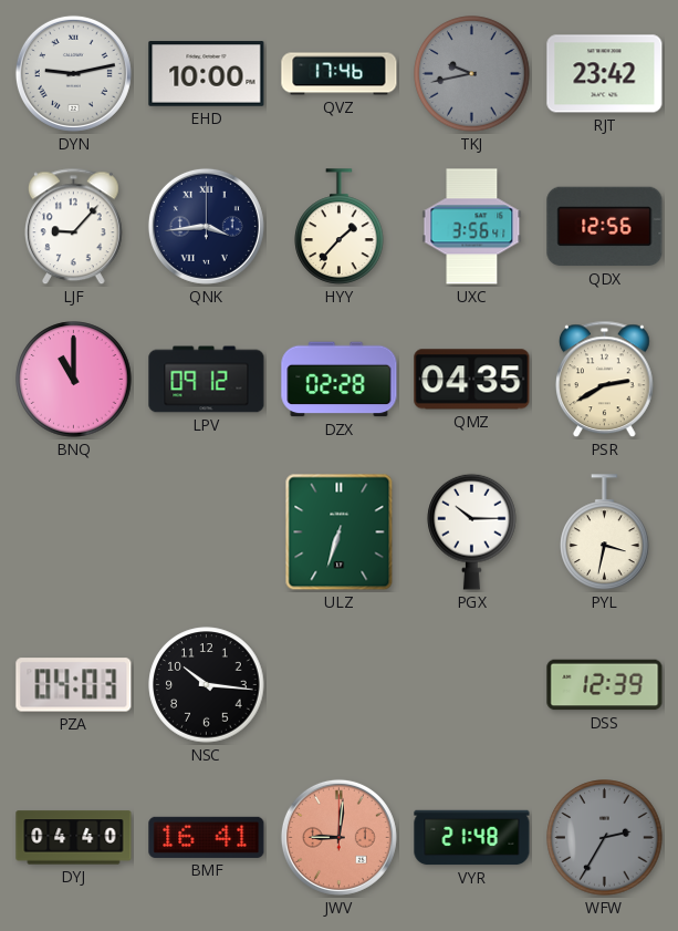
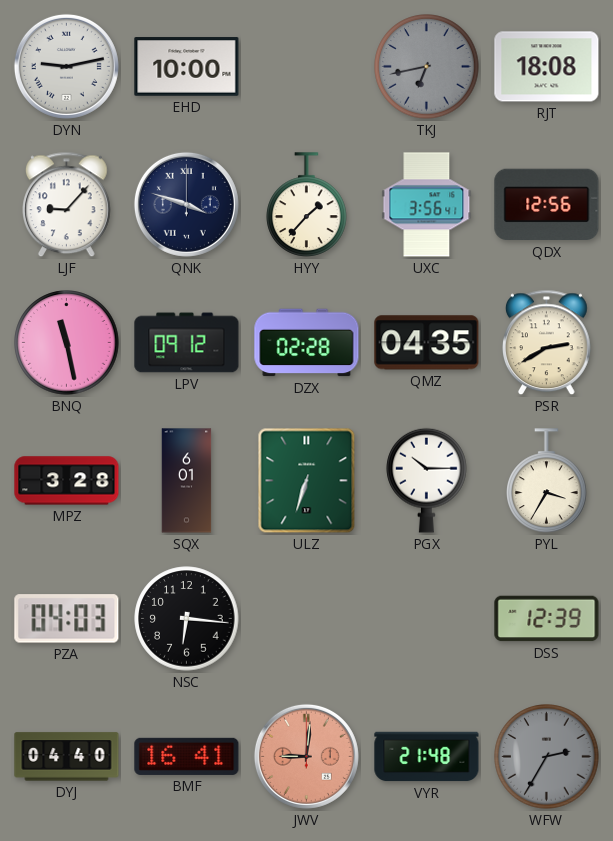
QVZ: 17:46 -> none
TKJ: 9:43 -> 6:43
RJT: 23:42 -> 18:08
QNK: 3:44 -> 3:48
BNQ: 11:00 -> 11:28
MPZ: none -> 3:28
SQX: none -> 6:01
PYL: 3:32 -> 3:35
NSC: 10:16 -> 6:16
